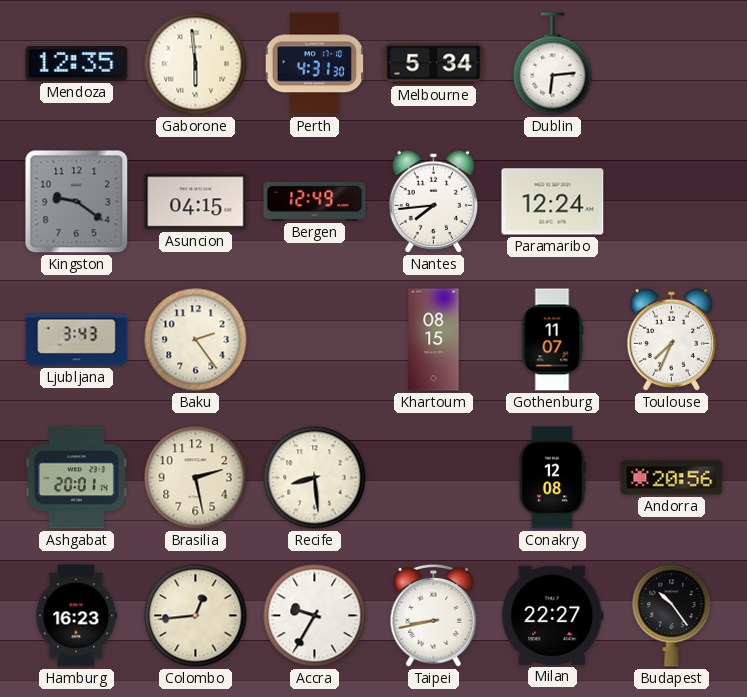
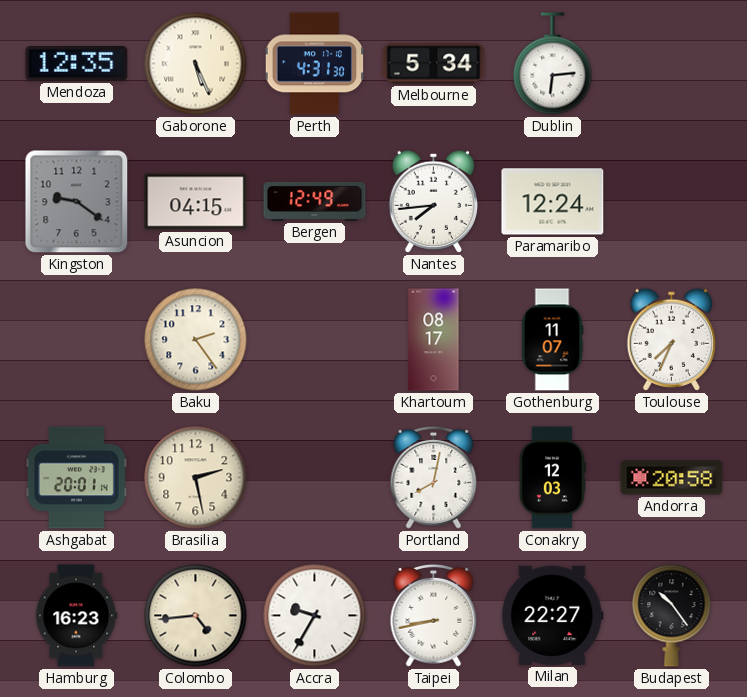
Gaborone: 5:59 -> 5:26
Ljubljana: 3:43 -> none
Khartoum: 08:15 -> 08:17
Recife: 8:29 -> none
Portland: none -> 8:02
Conakry: 12:08 -> 12:03
Andorra: 20:56 -> 20:58
Colombo: 12:44 -> 4:44
